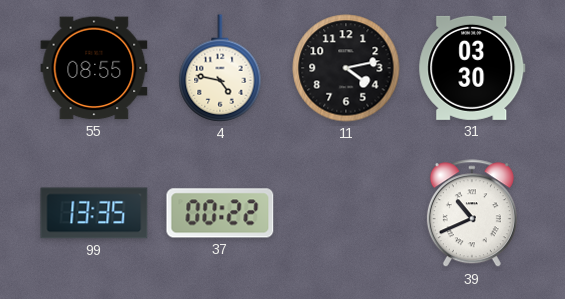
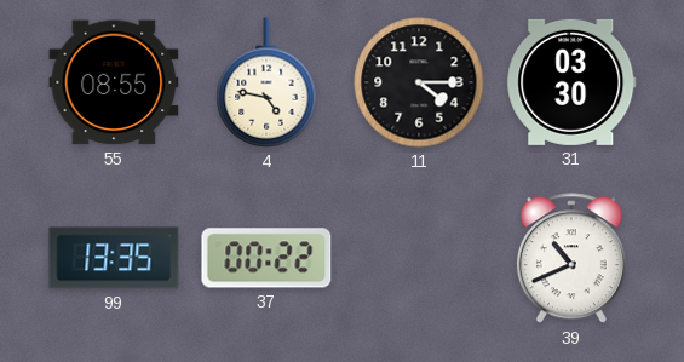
11: 4:13 -> 4:15
